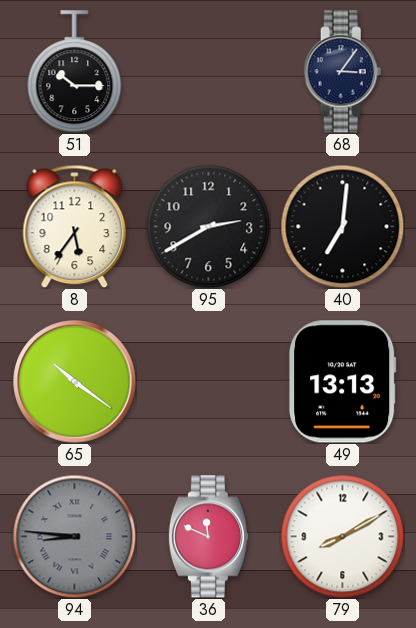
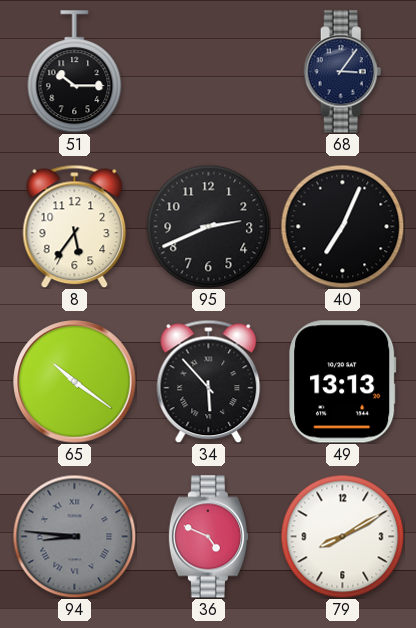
95: 2:40 -> 2:41
40: 7:01 -> 7:04
34: none -> 5:53
36: 11:49 -> 4:49
